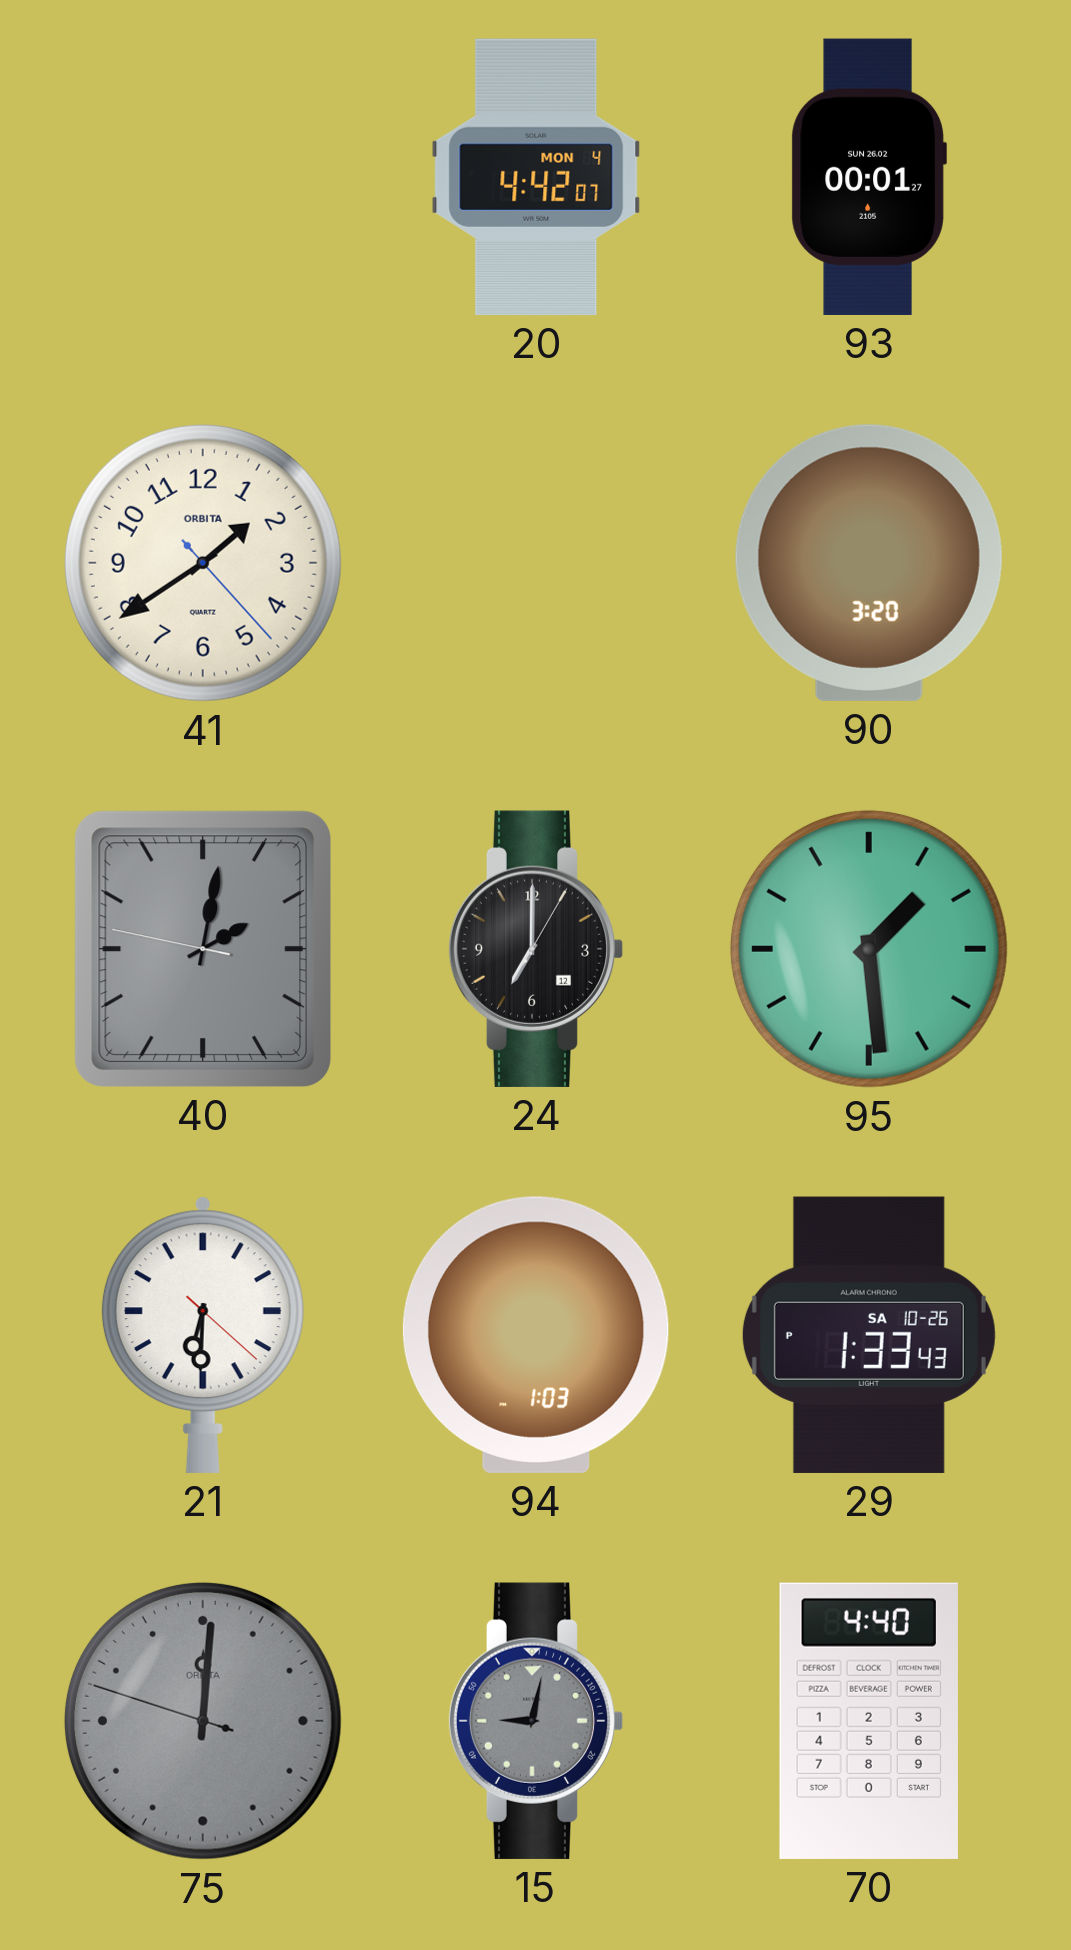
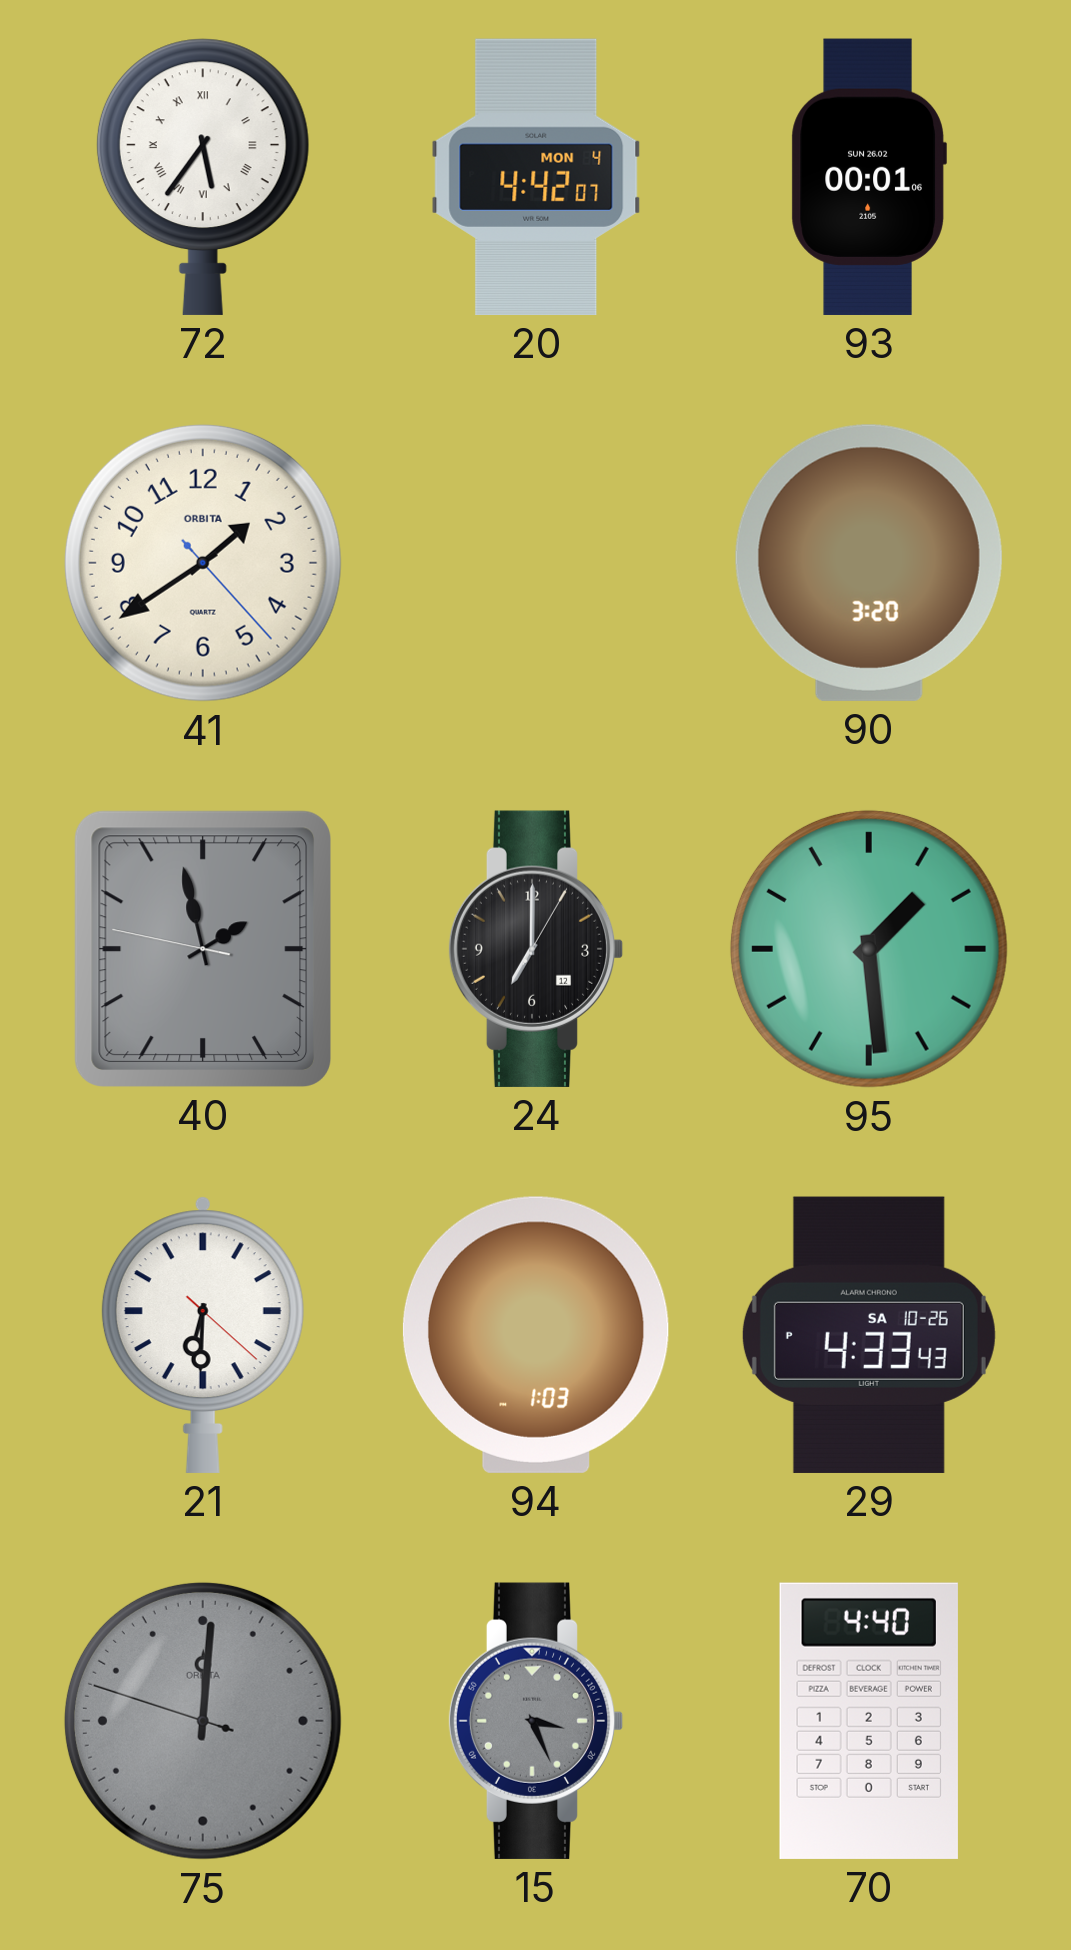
72: none -> 5:36
93: 00:01:27 -> 00:01:06
40: 2:01 -> 1:57
29: 1:33 -> 4:33
15: 9:02 -> 3:26
